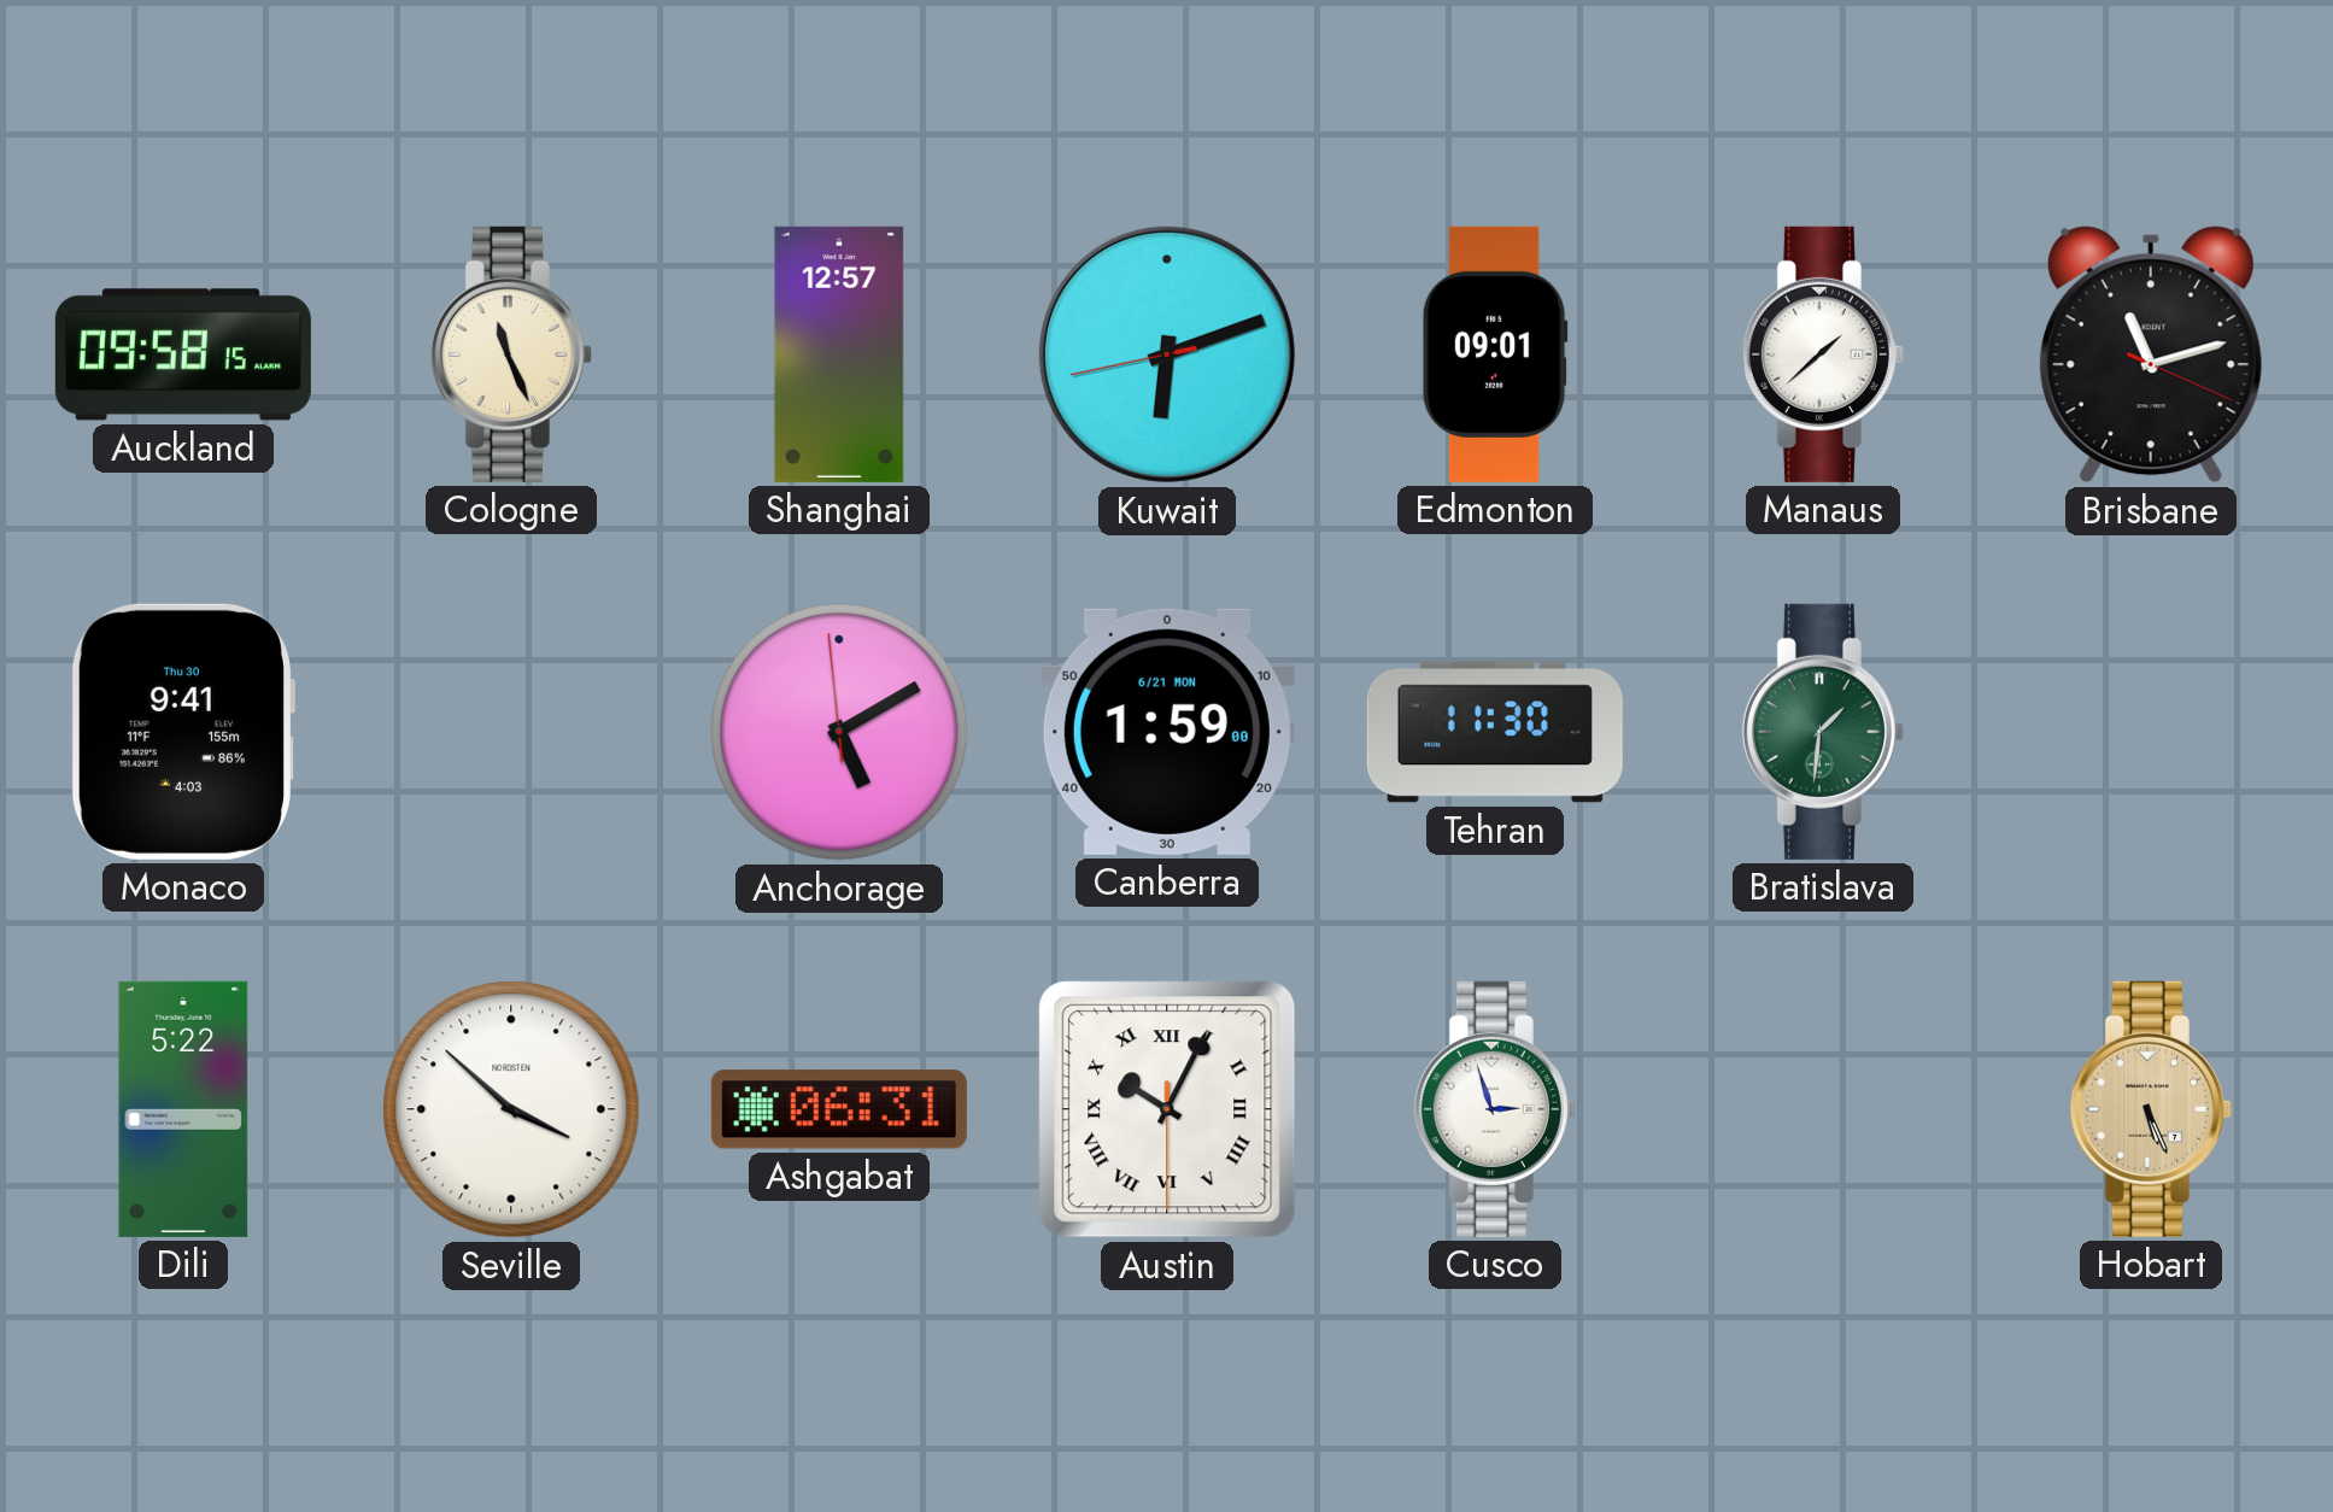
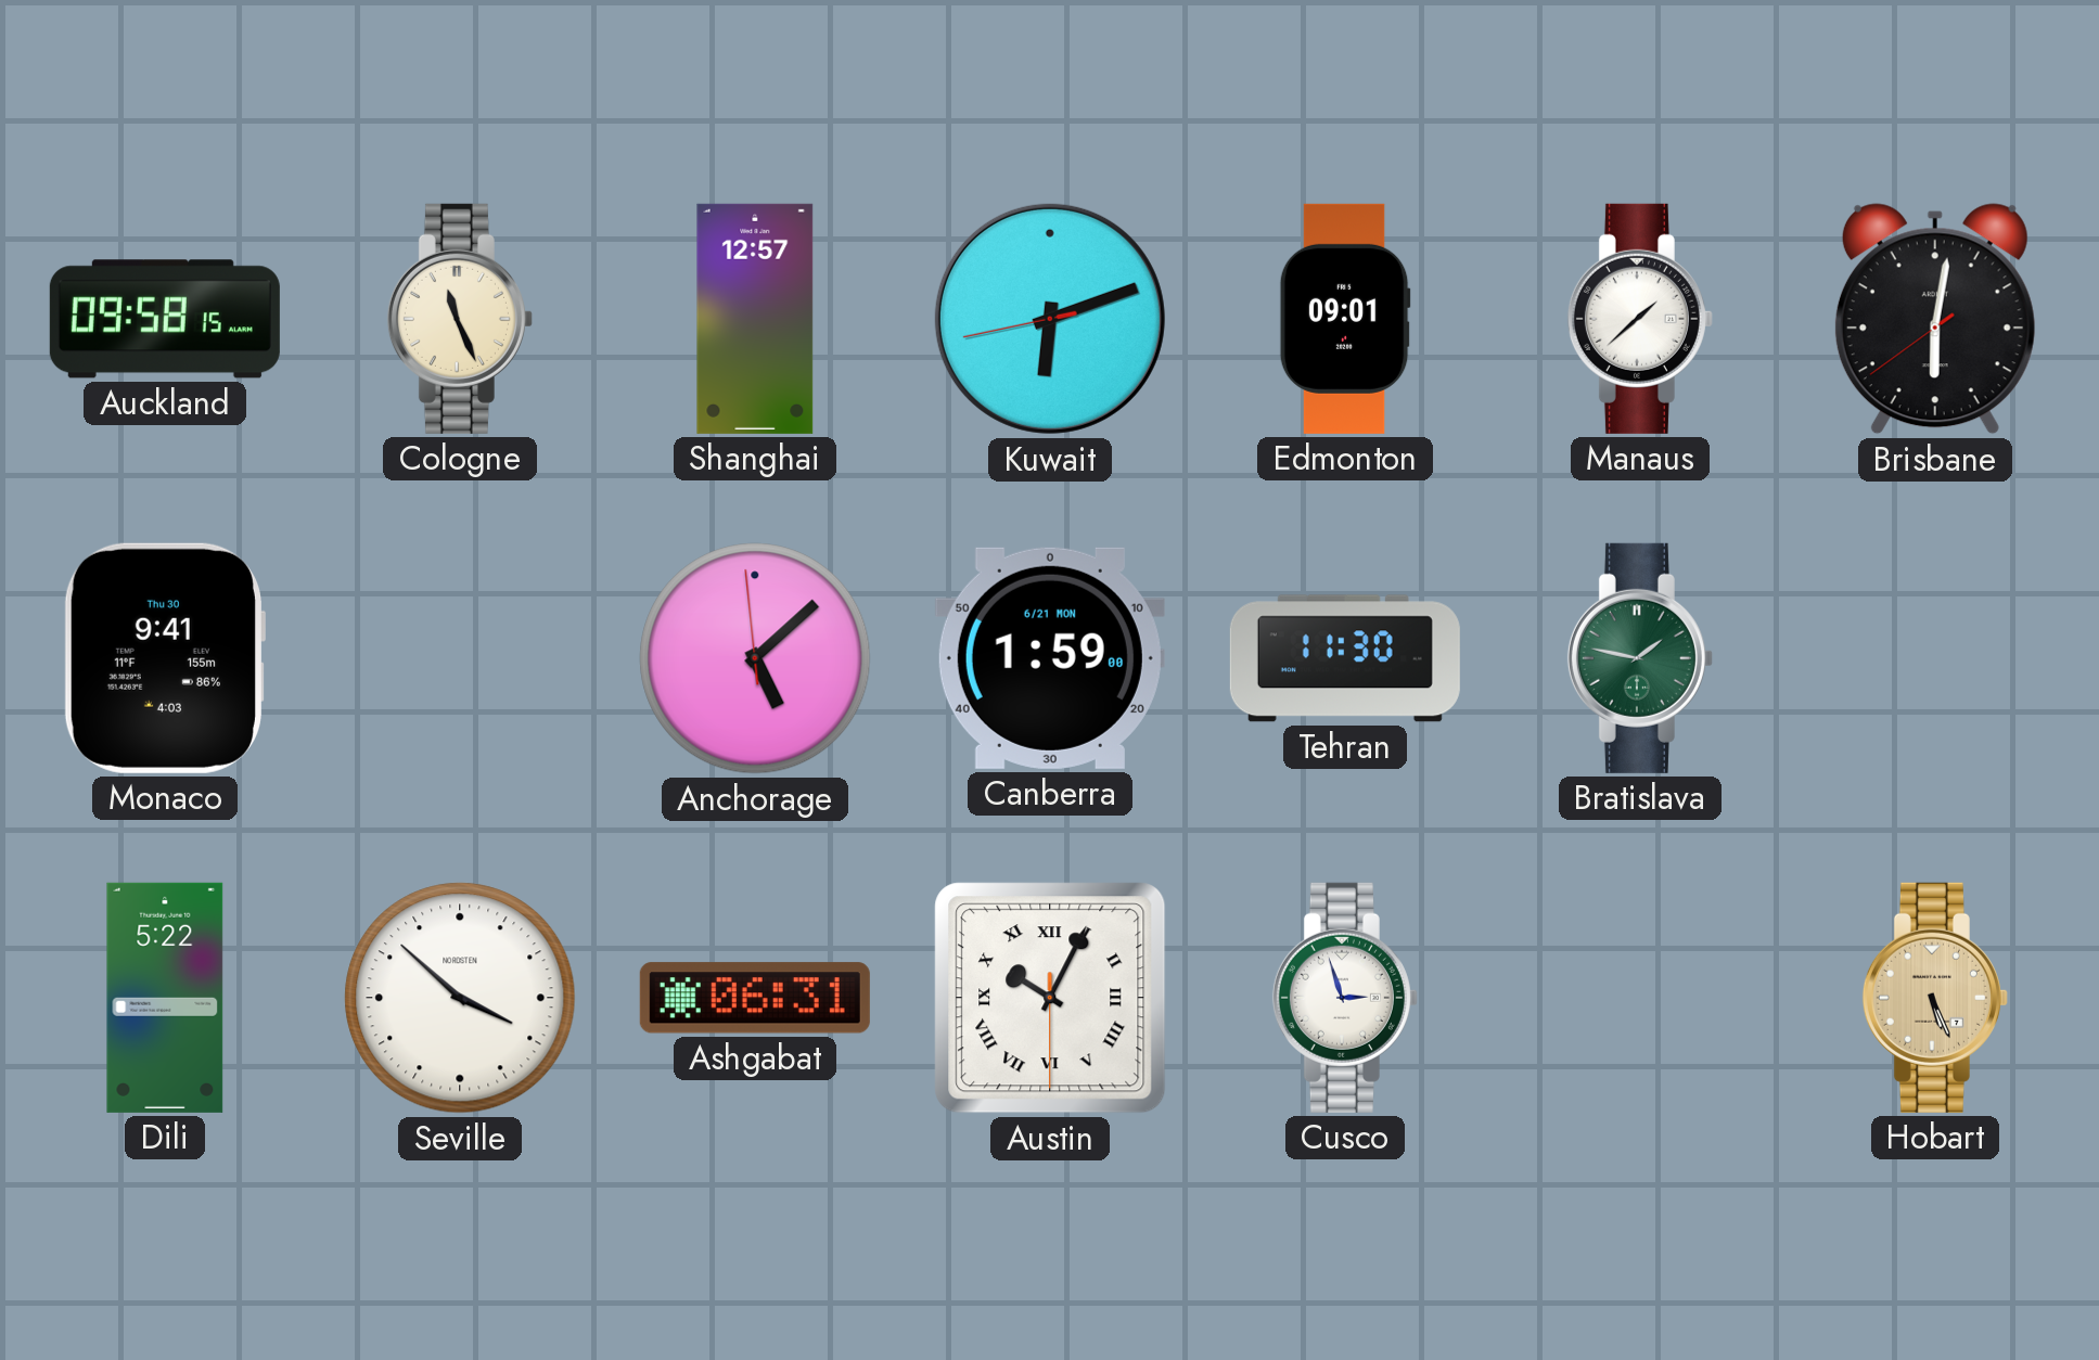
Brisbane: 11:12 -> 6:01
Anchorage: 5:09 -> 5:07
Bratislava: 1:31 -> 1:47
